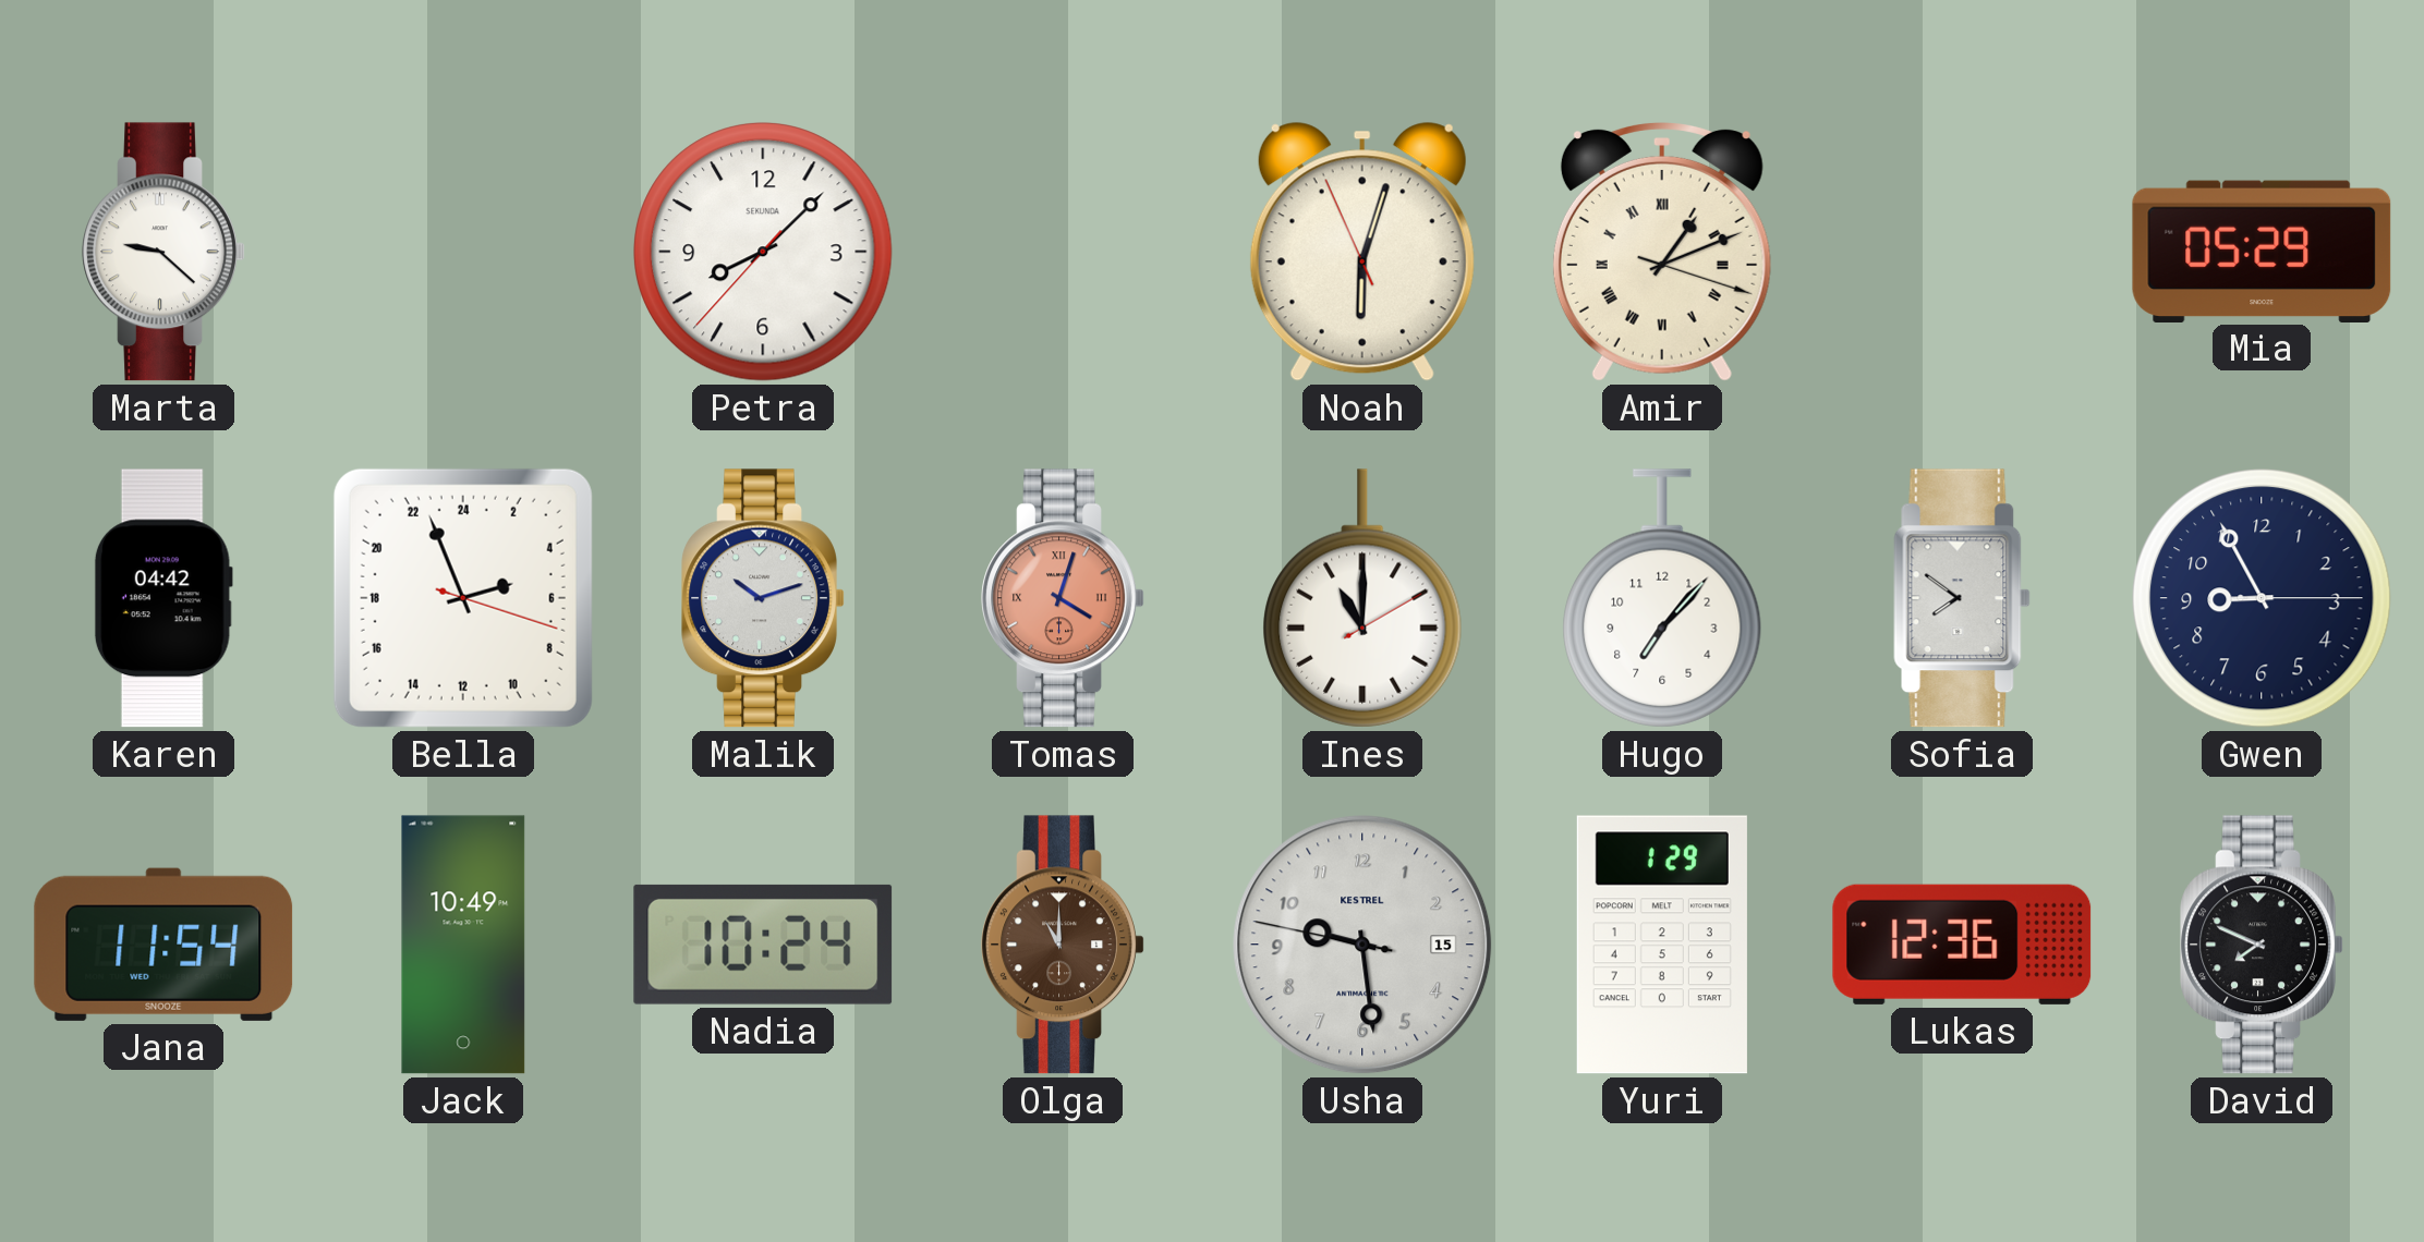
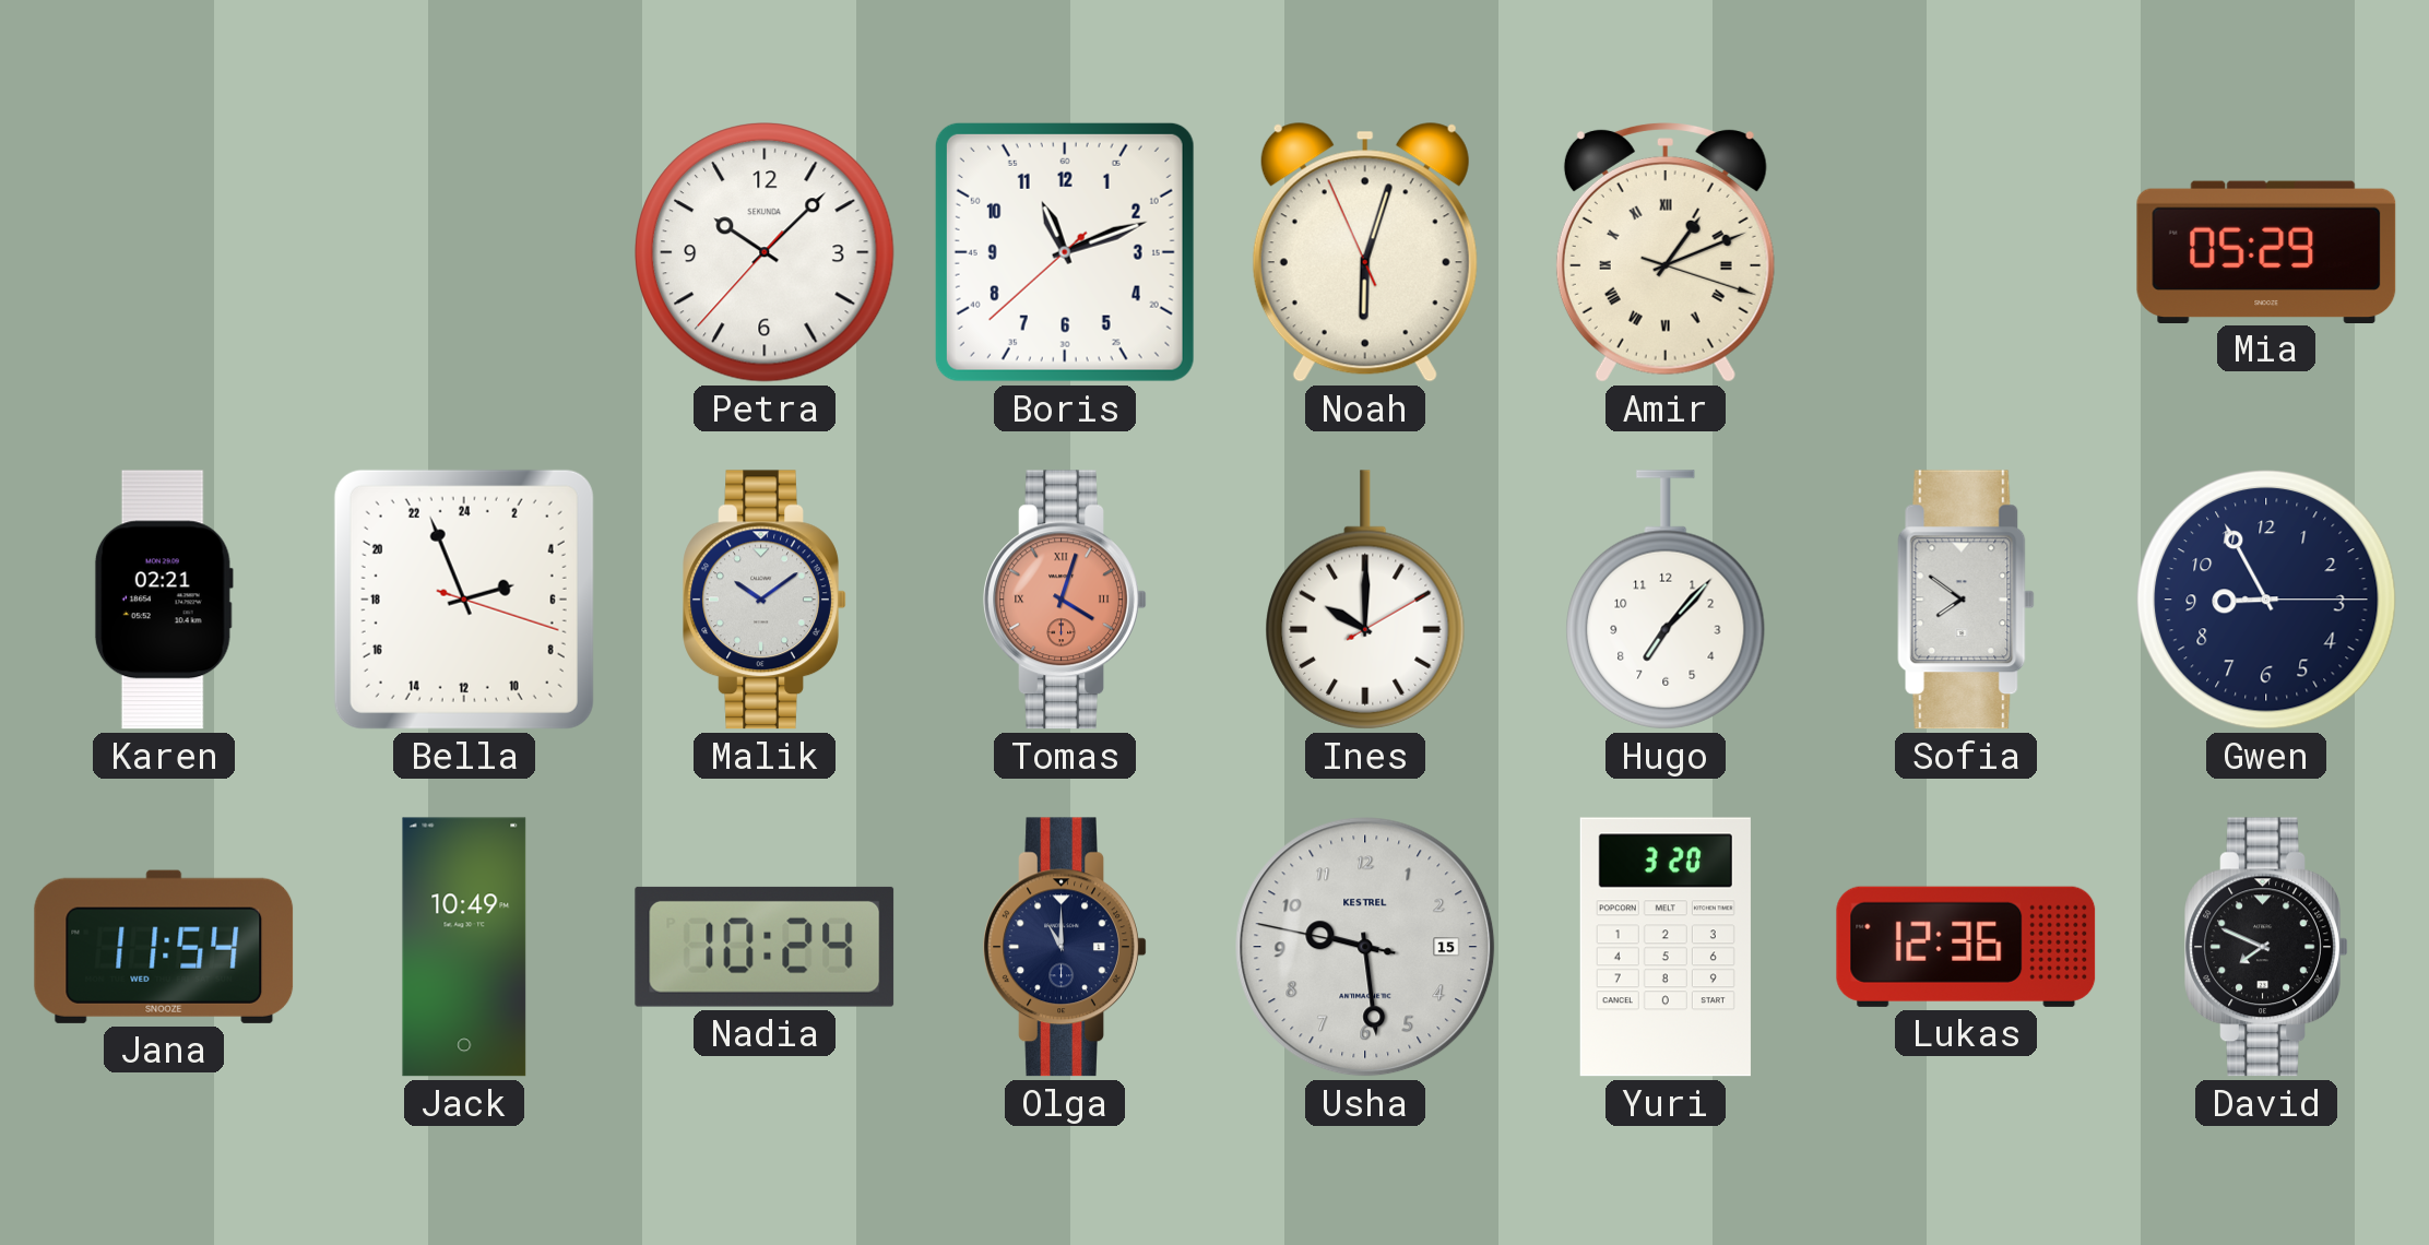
Marta: 9:22 -> none
Petra: 8:07 -> 10:07
Boris: none -> 11:11
Karen: 04:42 -> 02:21
Malik: 10:12 -> 10:09
Ines: 11:00 -> 10:00
Olga dial: brown -> navy
Yuri: 1:29 -> 3:20
